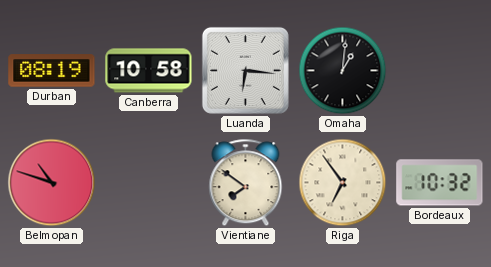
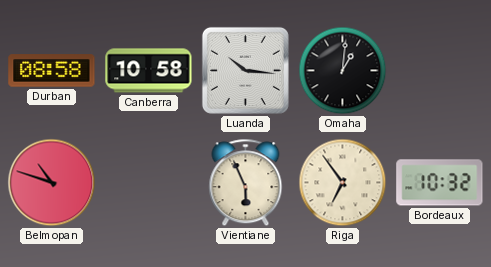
Durban: 08:19 -> 08:58
Luanda: 6:16 -> 10:16
Vientiane: 7:51 -> 5:56
